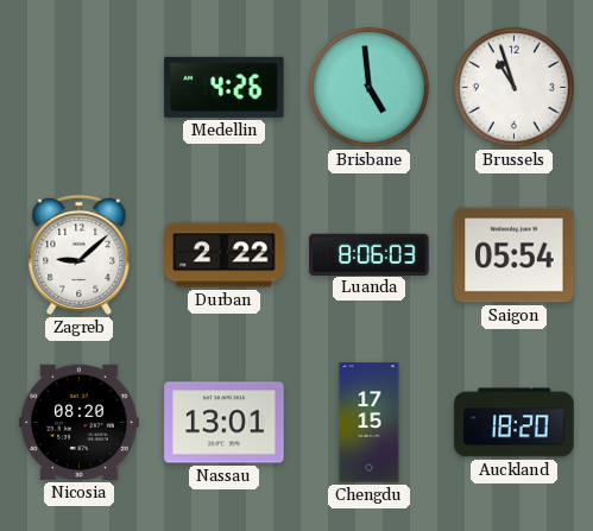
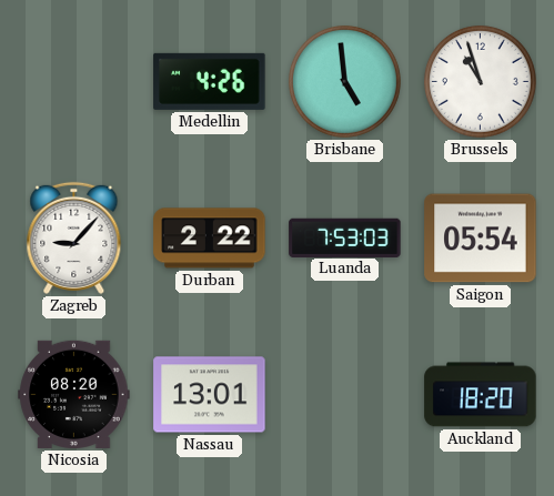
Zagreb: 9:08 -> 9:07
Luanda: 8:06 -> 7:53
Chengdu: 17:15 -> none
